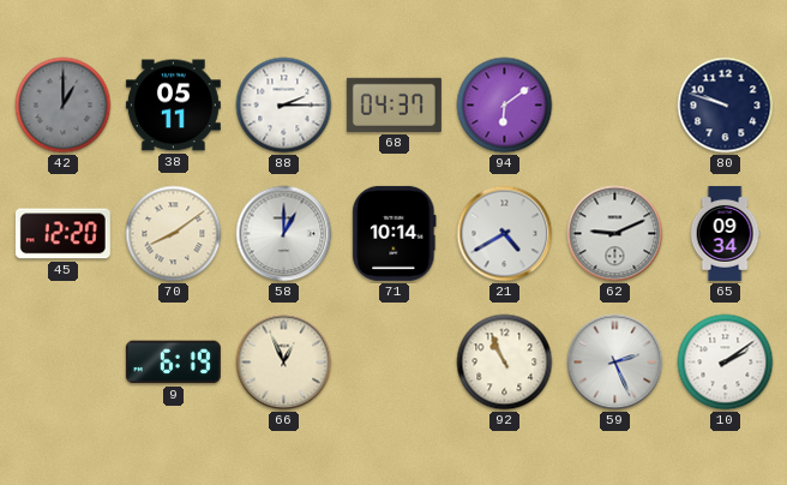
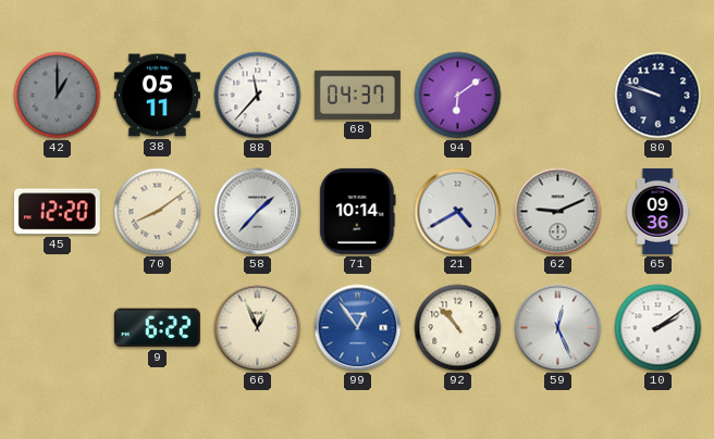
88: 2:15 -> 11:37
58: 1:00 -> 1:37
65: 09:34 -> 09:36
9: 6:19 -> 6:22
99: none -> 12:54
92: 10:56 -> 10:53
59: 2:26 -> 12:26
